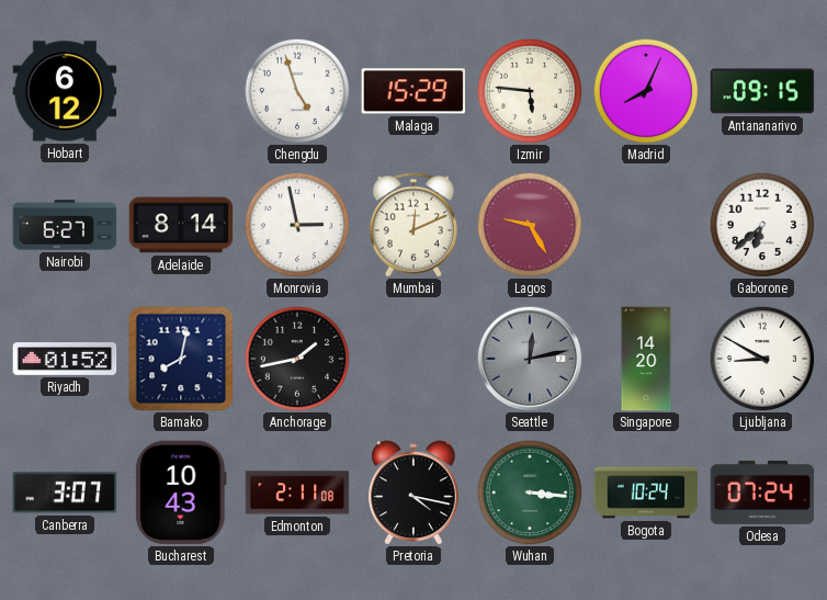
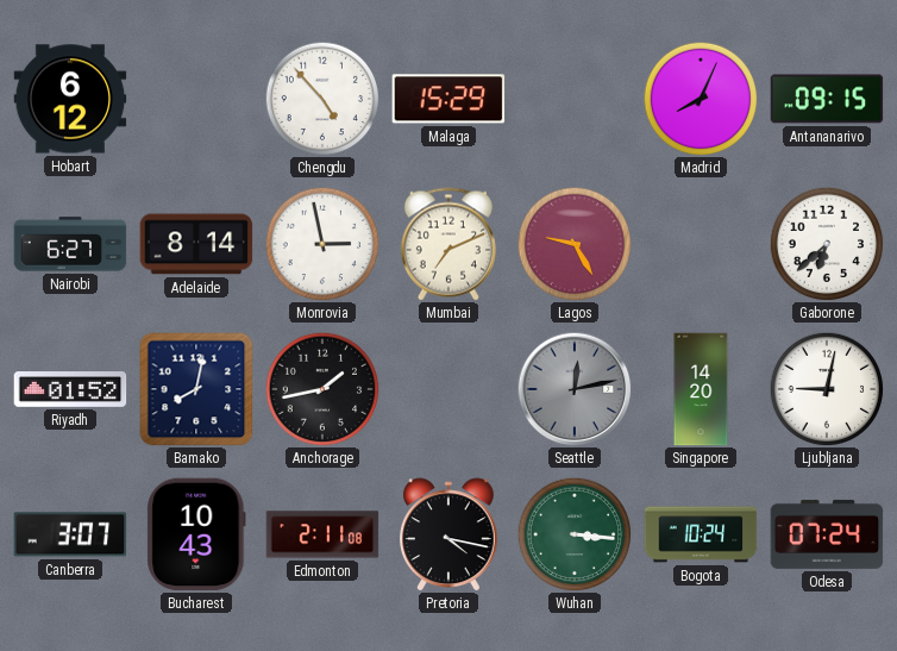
Chengdu: 4:57 -> 4:53
Izmir: 5:46 -> none
Mumbai: 12:11 -> 7:11
Ljubljana: 8:50 -> 9:02
